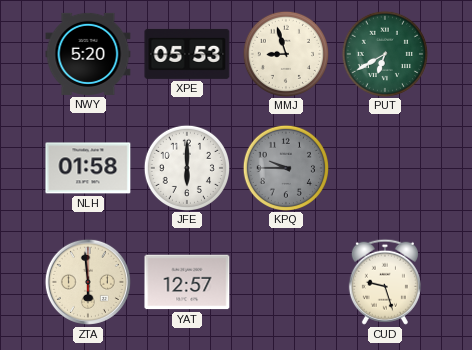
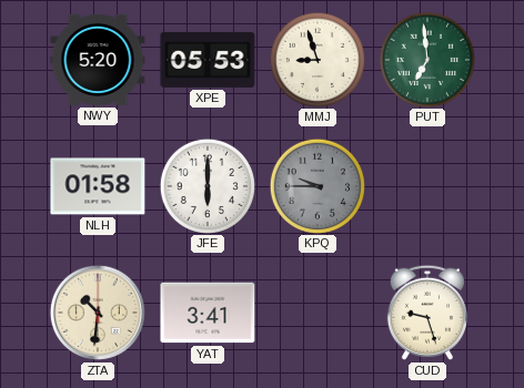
PUT: 6:40 -> 6:59
ZTA: 5:59 -> 10:31
YAT: 12:57 -> 3:41
